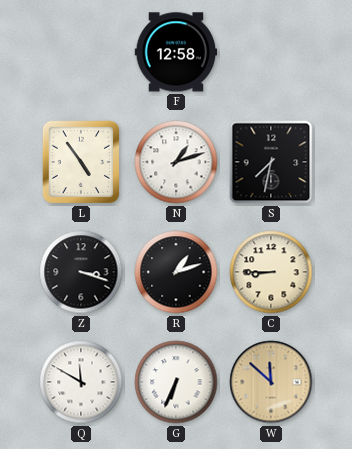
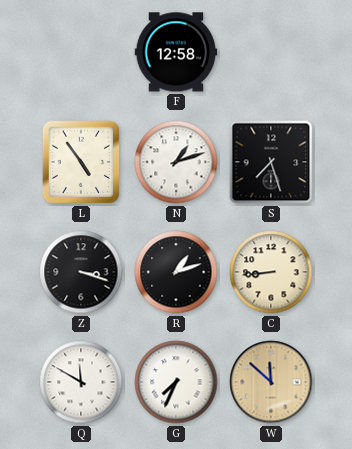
S: 7:32 -> 7:27
C: 8:45 -> 8:44
G: 6:34 -> 7:34
